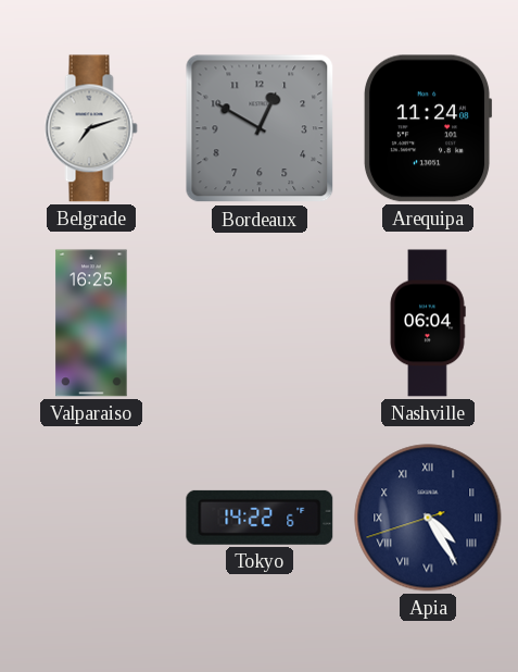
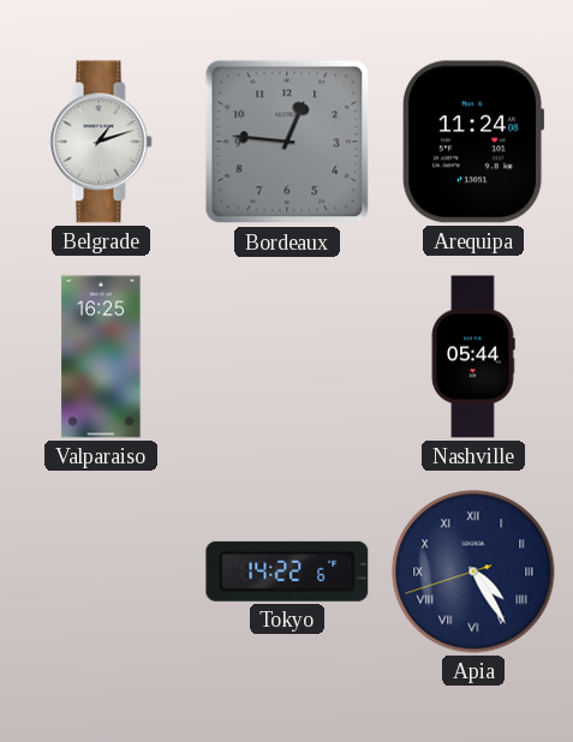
Belgrade: 7:12 -> 1:12
Bordeaux: 12:50 -> 12:46
Nashville: 06:04 -> 05:44
